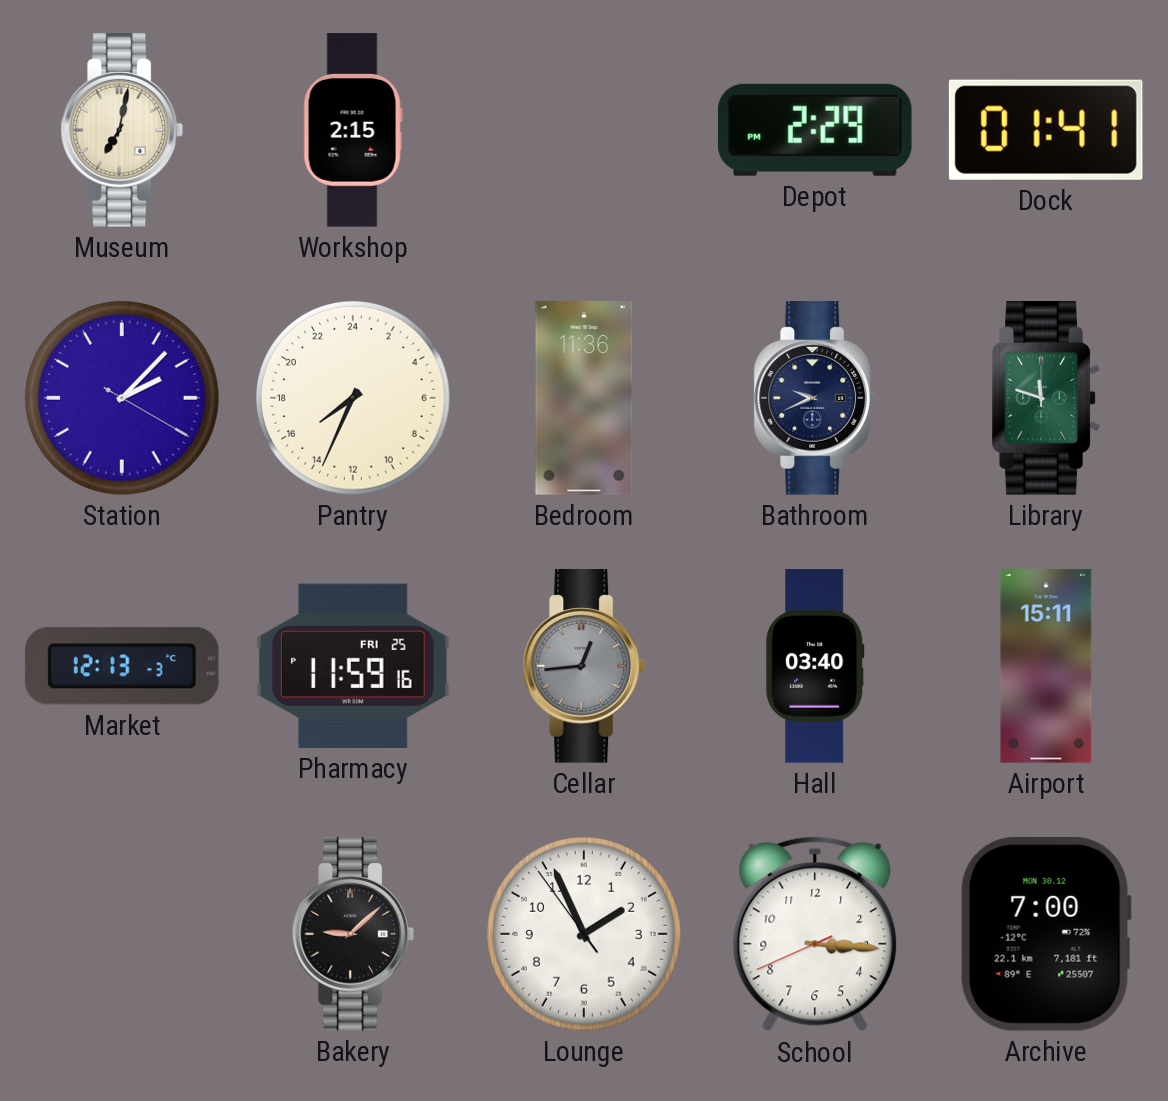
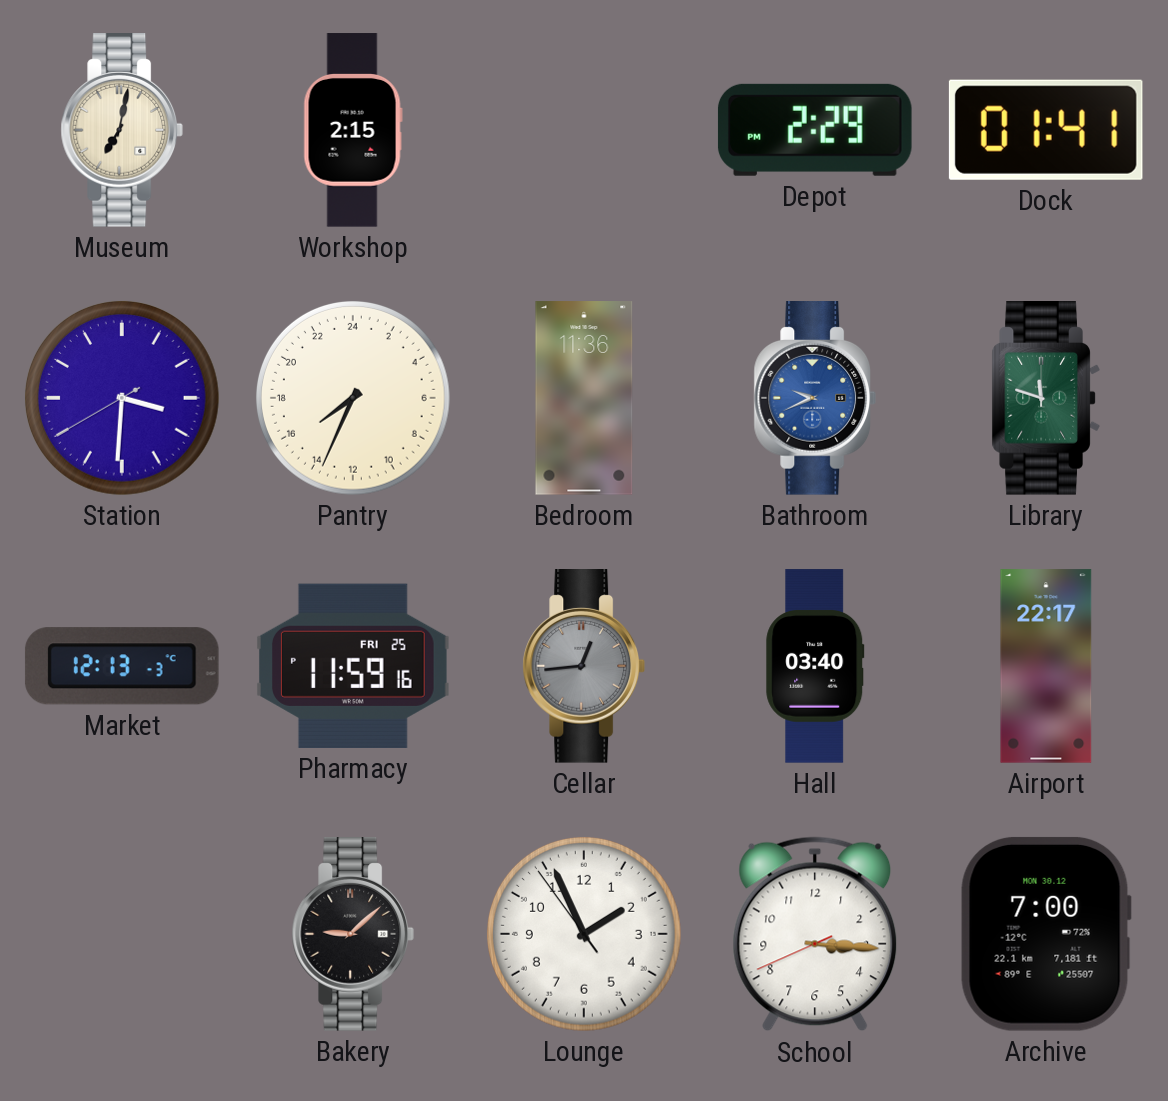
Station: 2:07 -> 3:30
Bathroom dial: navy -> blue
Airport: 15:11 -> 22:17
